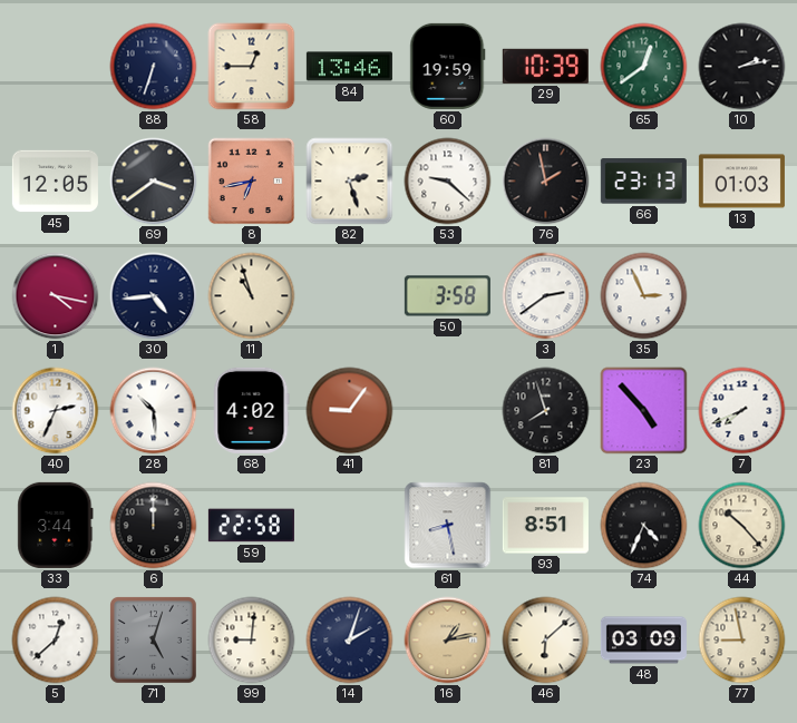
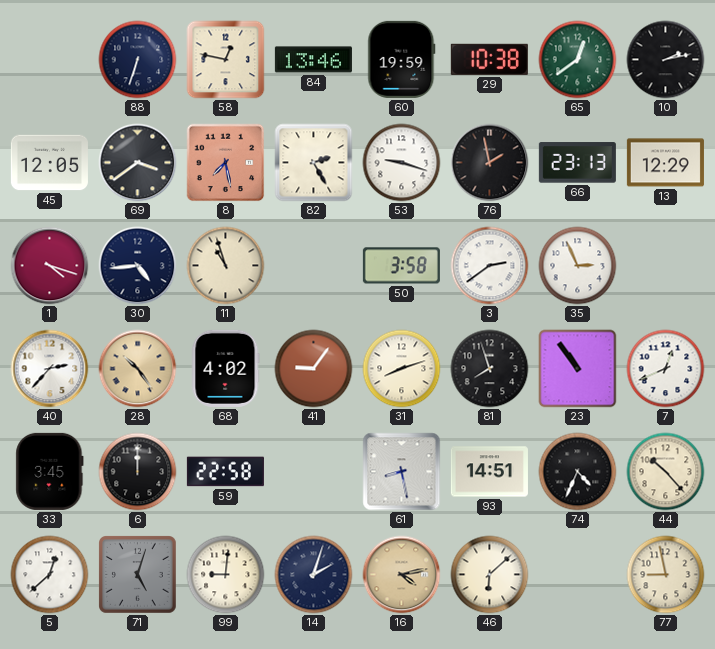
58: 12:45 -> 12:47
29: 10:39 -> 10:38
8: 6:43 -> 7:28
82: 2:27 -> 2:25
53: 9:22 -> 9:18
13: 01:03 -> 12:29
1: 4:17 -> 4:18
40: 2:34 -> 2:37
28: 10:29 -> 10:24
28 dial: white -> champagne
31: none -> 8:12
23: 4:53 -> 10:54
7: 7:41 -> 12:41
33: 3:44 -> 3:45
93: 8:51 -> 14:51
16: 1:13 -> 4:13
48: 03:09 -> none
